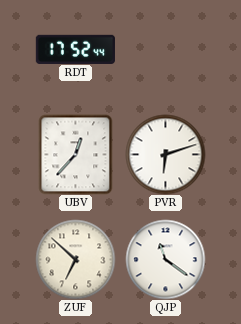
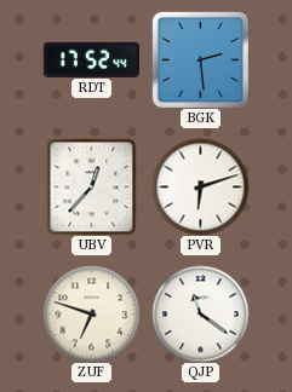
BGK: none -> 2:29
ZUF: 6:52 -> 6:48
